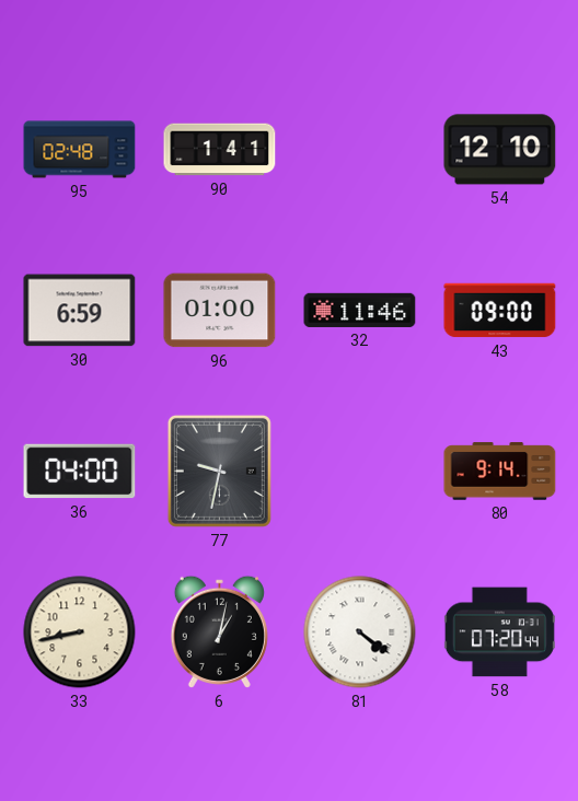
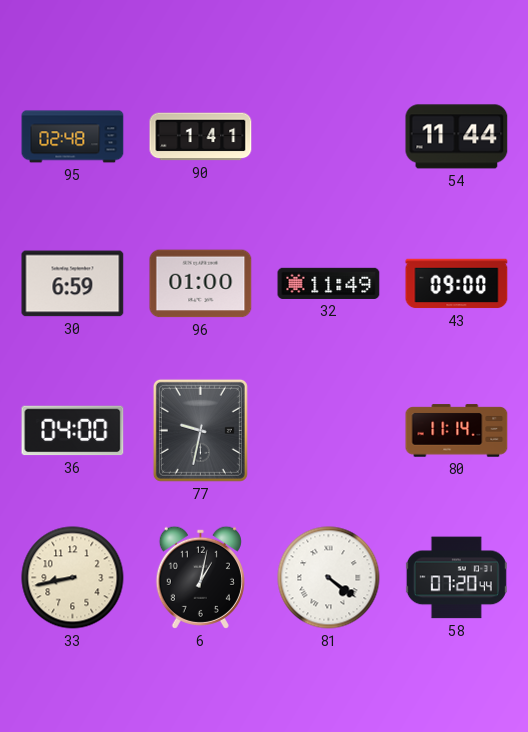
54: 12:10 -> 11:44
32: 11:46 -> 11:49
80: 9:14 -> 11:14
